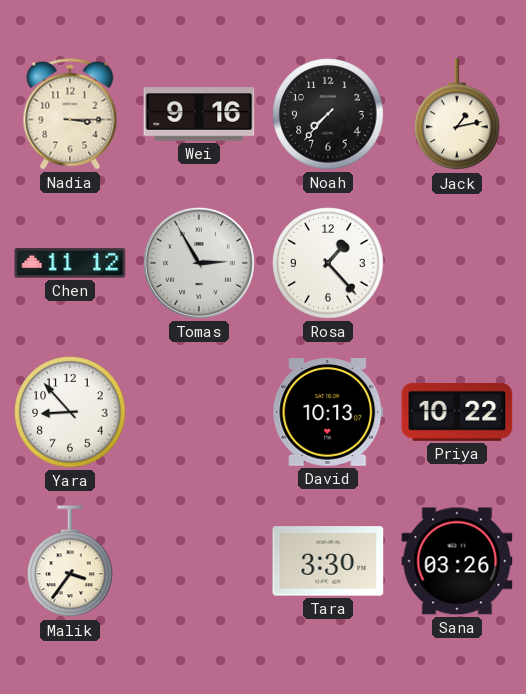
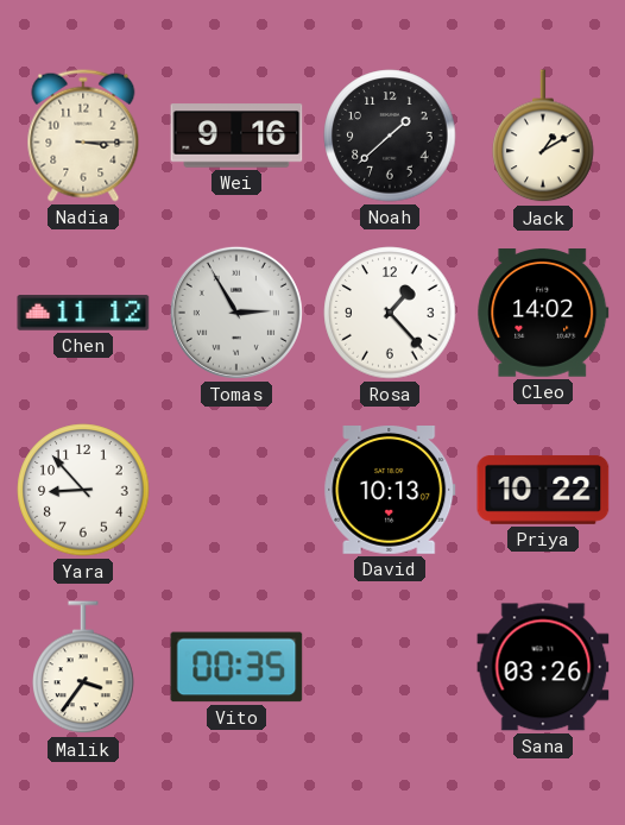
Noah: 7:37 -> 1:38
Jack: 1:13 -> 1:10
Cleo: none -> 14:02
Vito: none -> 00:35
Tara: 3:30 -> none
